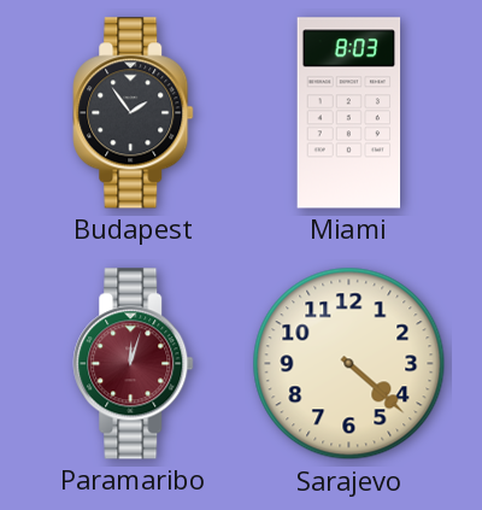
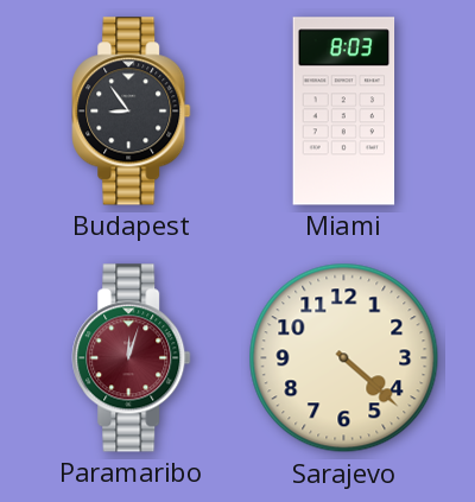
Budapest: 1:54 -> 8:54
